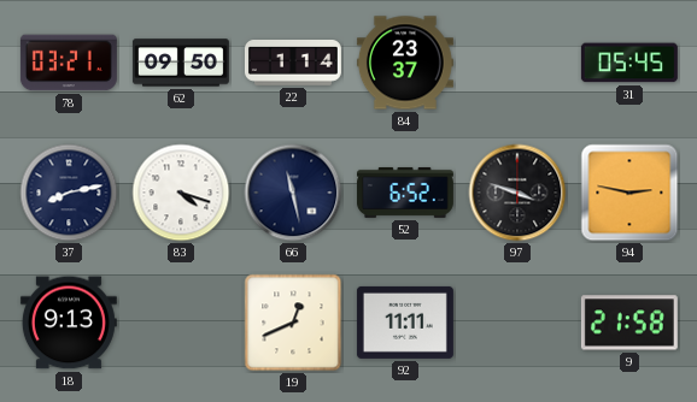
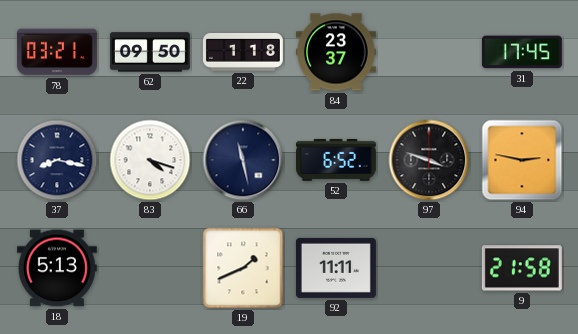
22: 1:14 -> 1:18
31: 05:45 -> 17:45
37: 8:13 -> 8:17
18: 9:13 -> 5:13
19: 12:41 -> 1:41
